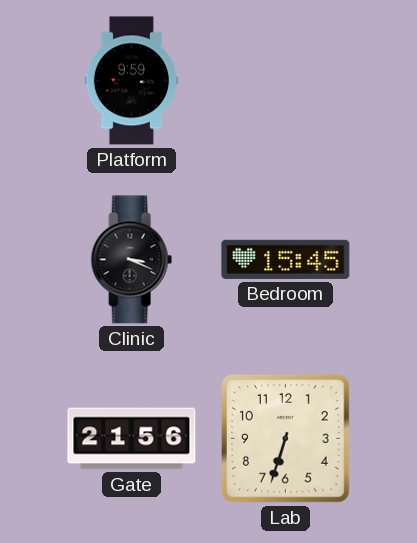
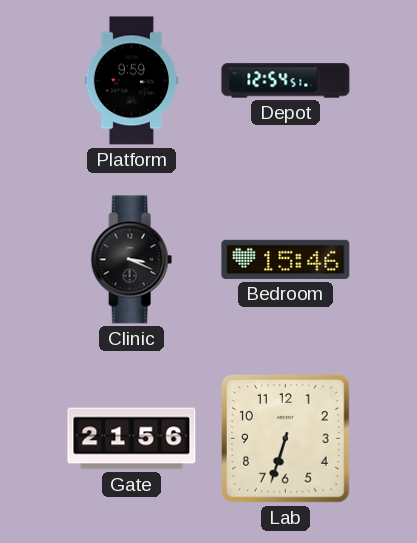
Depot: none -> 12:54
Bedroom: 15:45 -> 15:46
